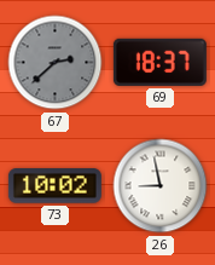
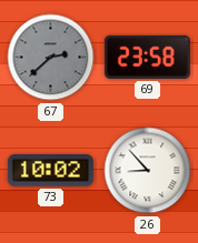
69: 18:37 -> 23:58
26: 8:58 -> 8:53
